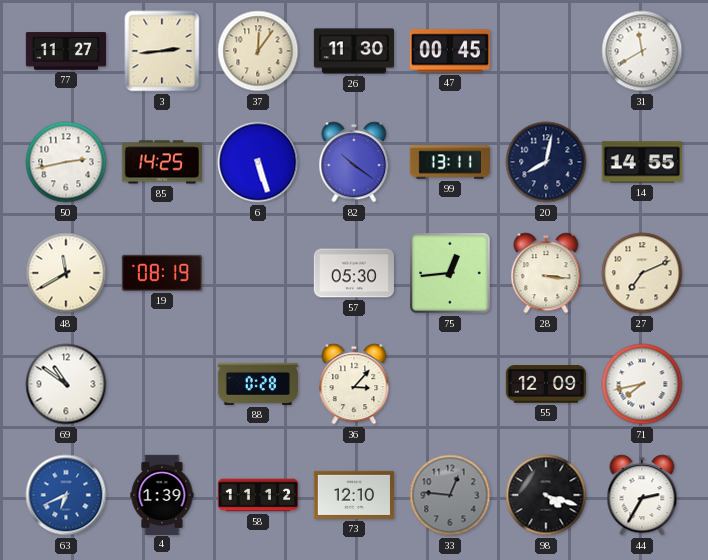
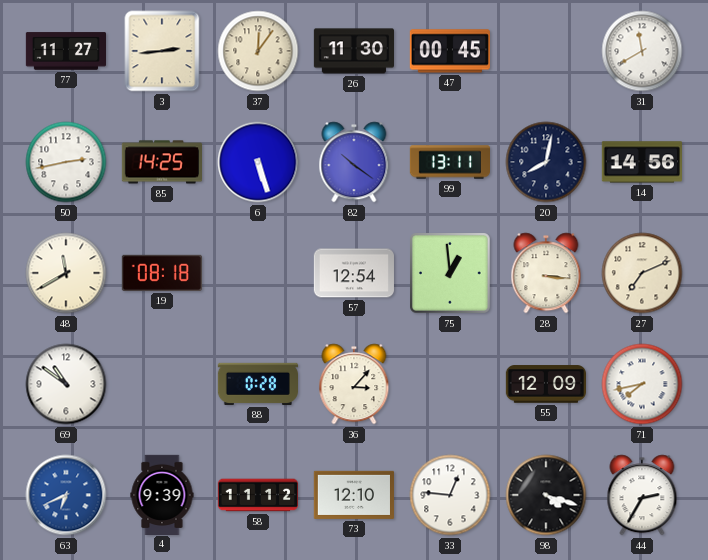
14: 14:55 -> 14:56
19: 08:19 -> 08:18
57: 05:30 -> 12:54
75: 12:44 -> 12:59
4: 1:39 -> 9:39
33 dial: grey -> white
